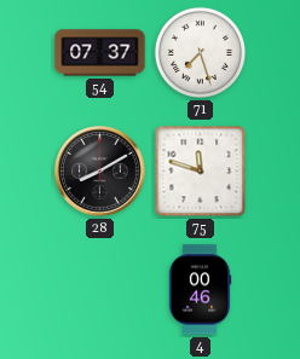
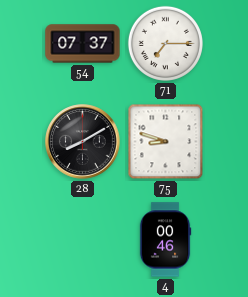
71: 7:27 -> 7:15
75: 11:48 -> 8:48
